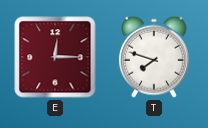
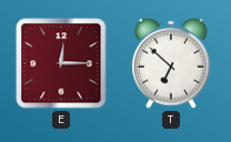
T: 7:48 -> 6:52
